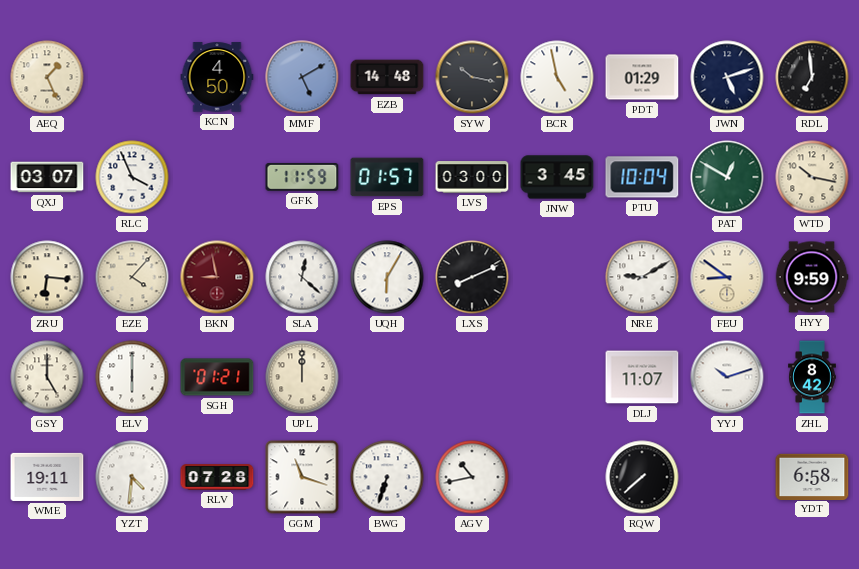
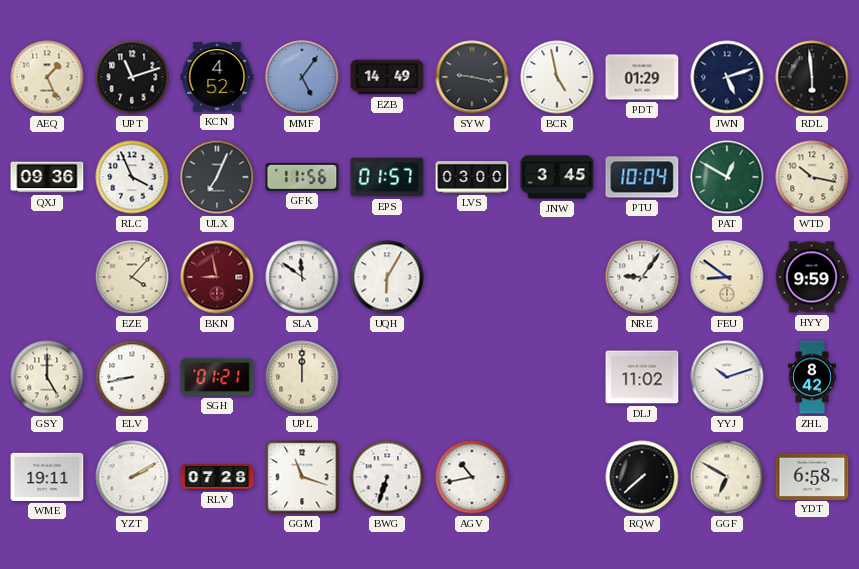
UPT: none -> 11:12
KCN: 4:50 -> 4:52
MMF: 5:10 -> 5:06
EZB: 14:48 -> 14:49
SYW: 10:17 -> 9:17
RDL: 6:59 -> 5:59
QXJ: 03:07 -> 09:36
ULX: none -> 7:04
GFK: 11:59 -> 11:56
ZRU: 6:16 -> none
SLA: 12:22 -> 11:51
LXS: 8:11 -> none
NRE: 9:10 -> 9:06
ELV: 6:00 -> 8:43
DLJ: 11:07 -> 11:02
YZT: 4:31 -> 2:10
GGF: none -> 6:50
